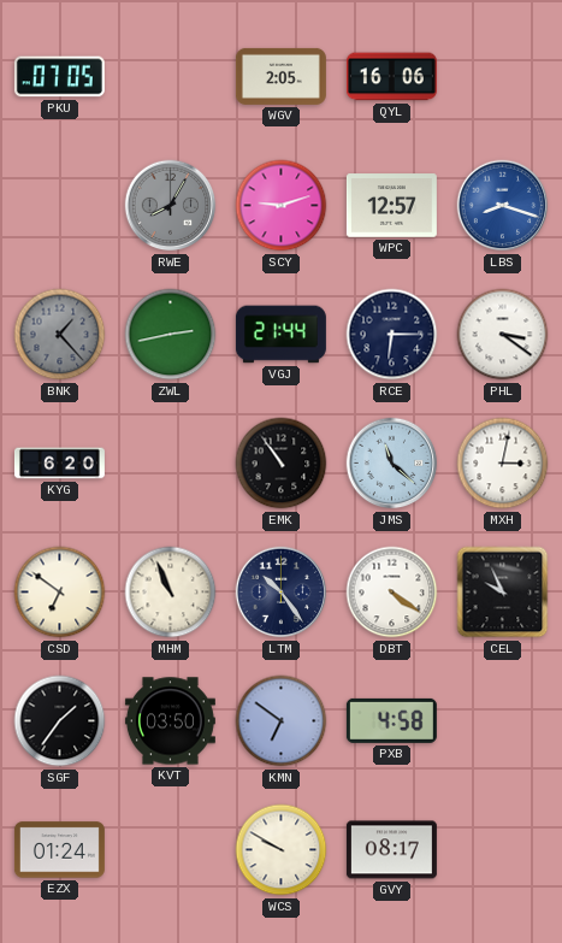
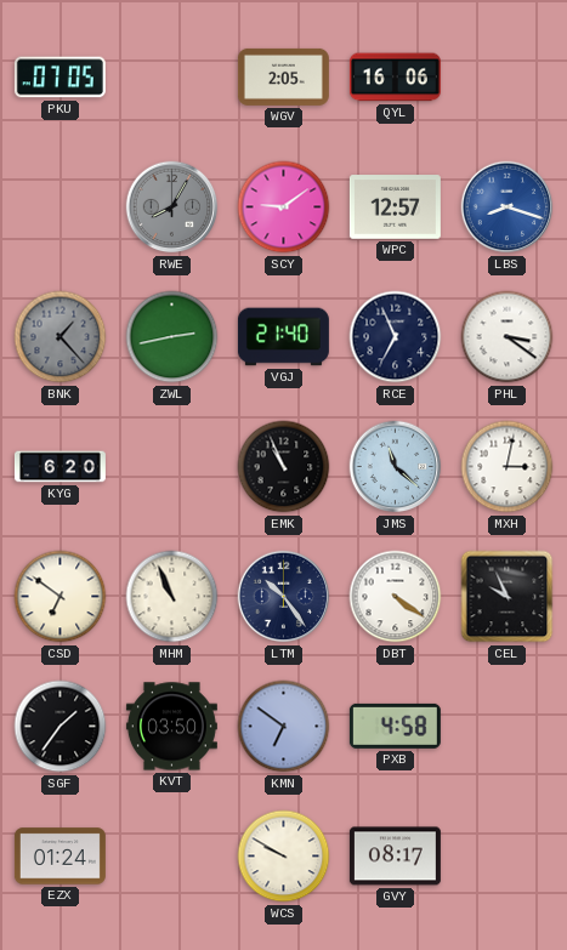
SCY: 9:12 -> 9:09
VGJ: 21:44 -> 21:40
RCE: 6:15 -> 6:56
EMK: 10:54 -> 10:56
